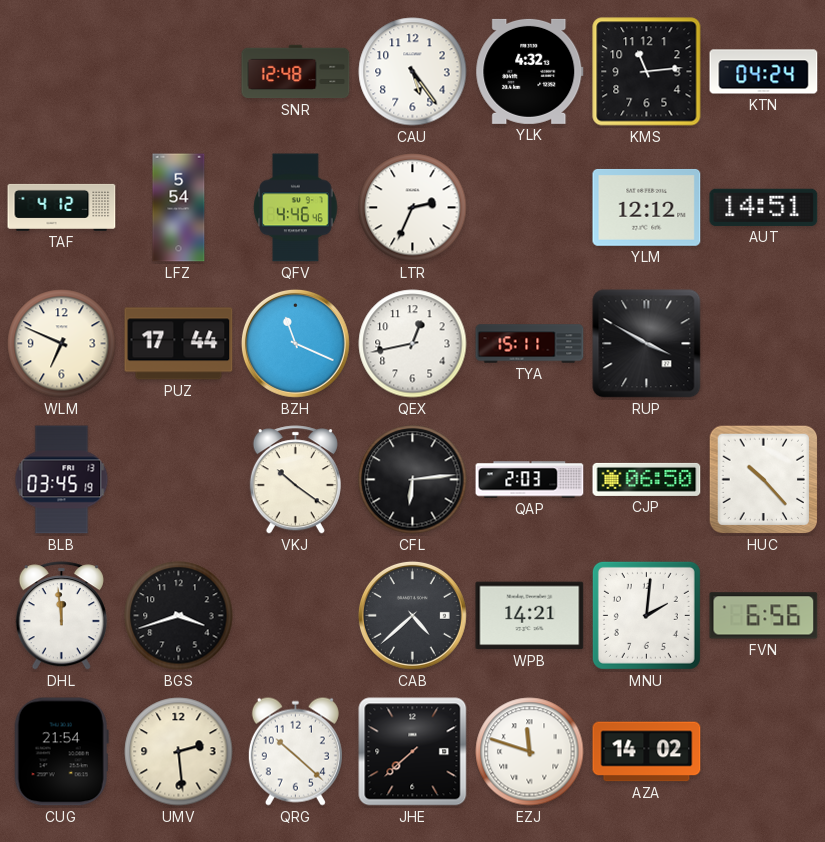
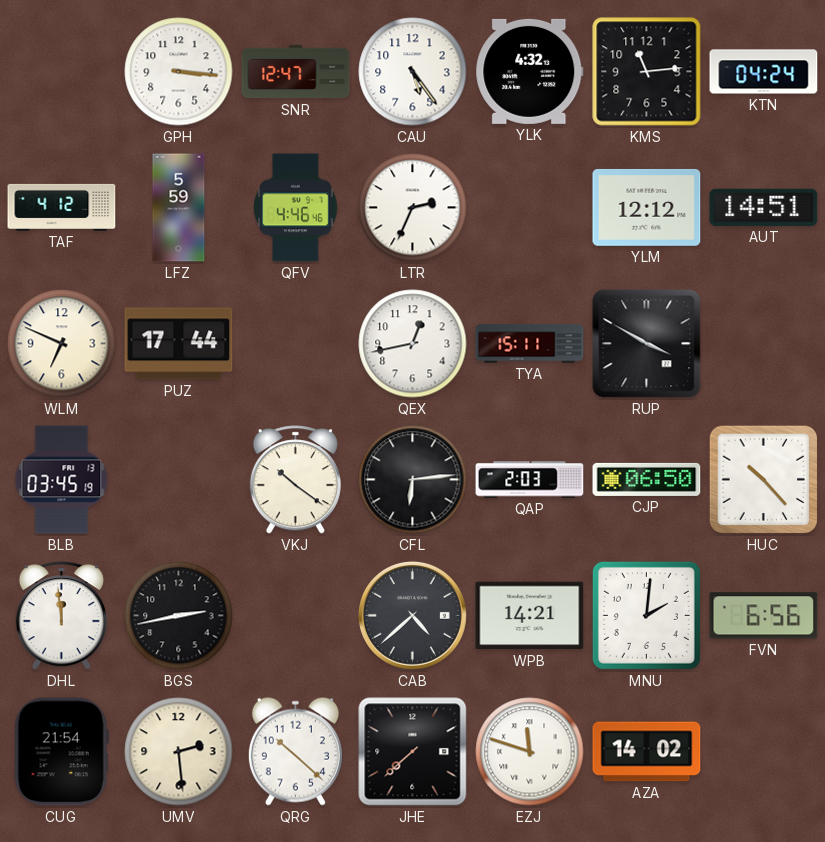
GPH: none -> 3:16
SNR: 12:48 -> 12:47
LFZ: 5:54 -> 5:59
BZH: 11:19 -> none
BGS: 3:42 -> 2:43
